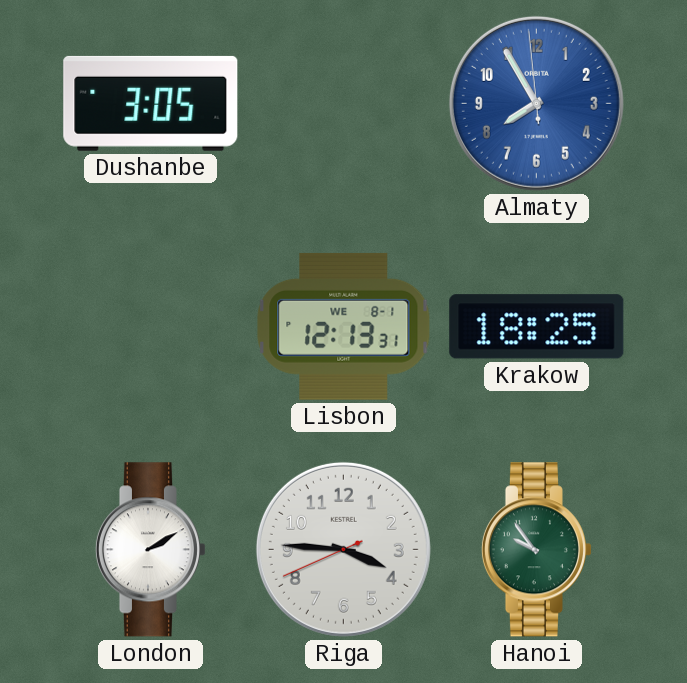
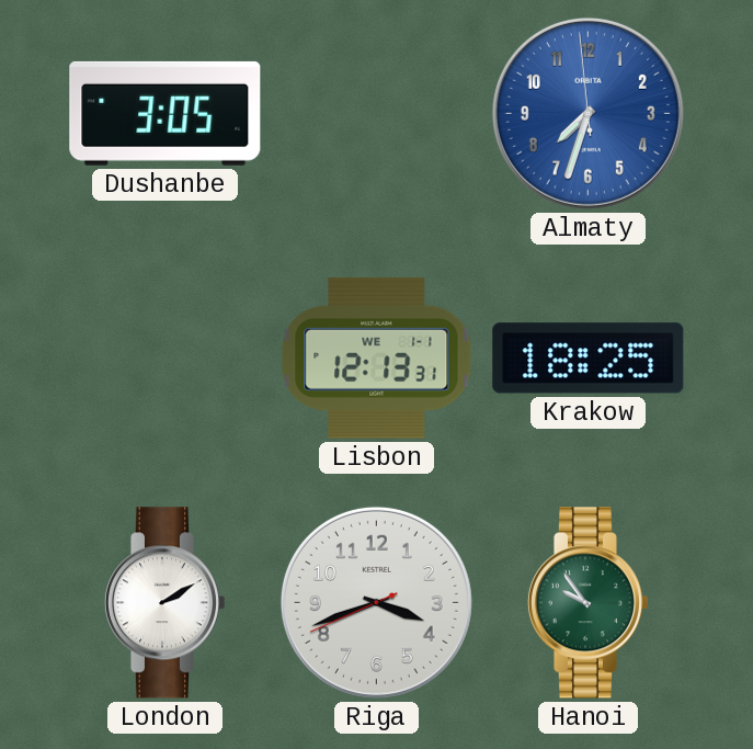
Almaty: 7:54 -> 7:32
Lisbon date: WE 8-1 -> WE 1-1
Riga: 3:45 -> 3:41
